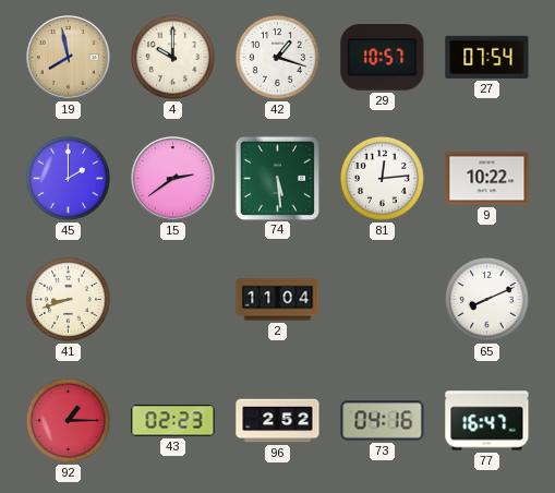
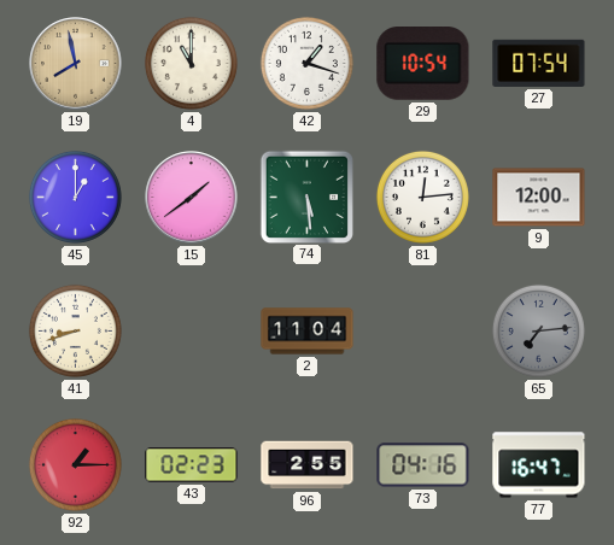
4: 10:00 -> 11:00
29: 10:57 -> 10:54
45: 2:00 -> 1:00
15: 2:39 -> 1:39
9: 10:22 -> 12:00
65: 8:11 -> 7:14
65 dial: white -> grey
96: 2:52 -> 2:55
